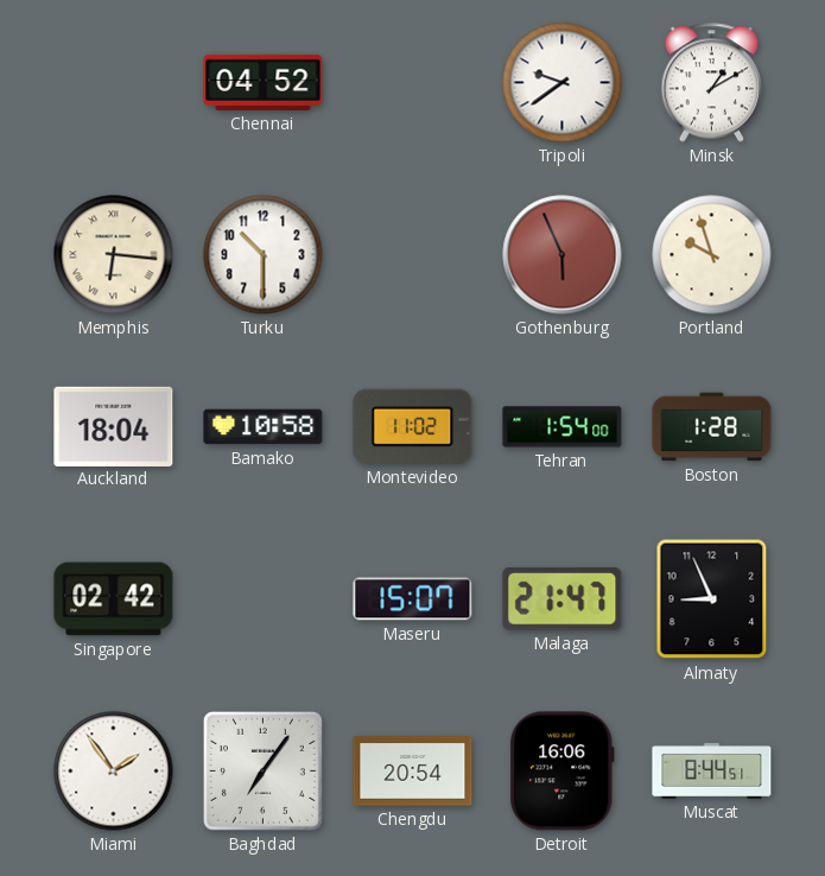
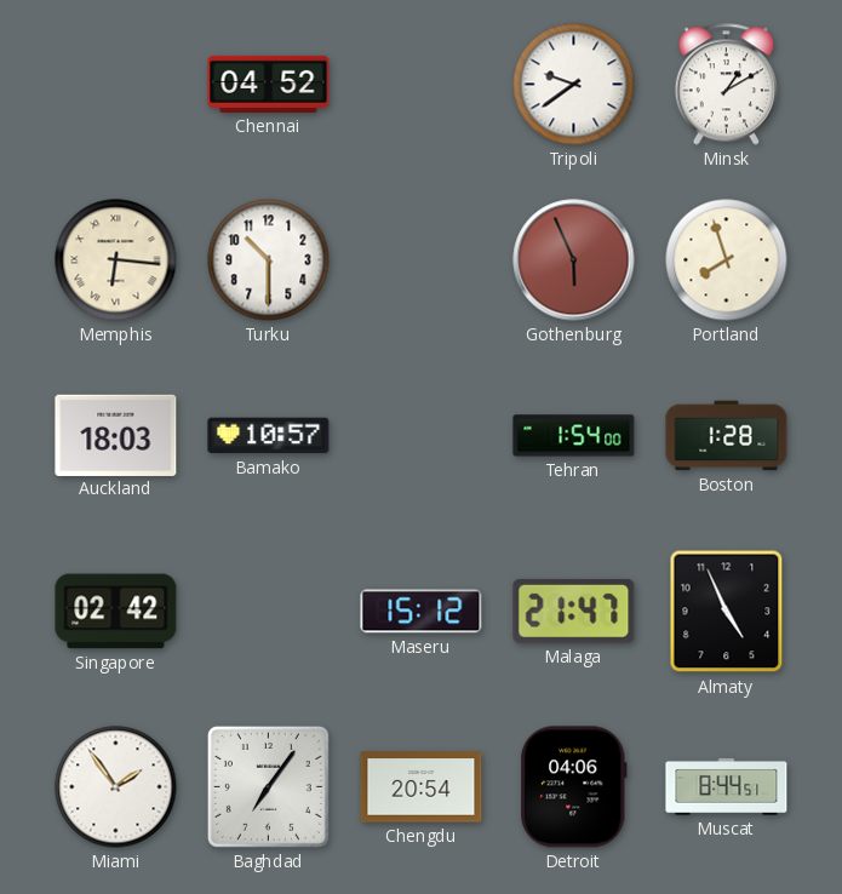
Portland: 9:57 -> 7:57
Auckland: 18:04 -> 18:03
Bamako: 10:58 -> 10:57
Montevideo: 11:02 -> none
Maseru: 15:07 -> 15:12
Almaty: 8:56 -> 4:56
Detroit: 16:06 -> 04:06
